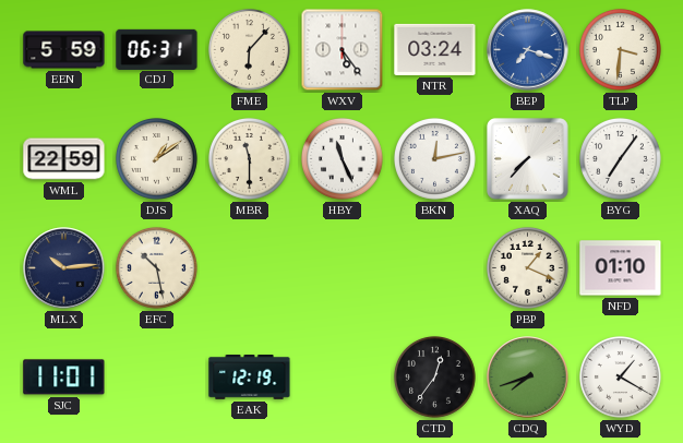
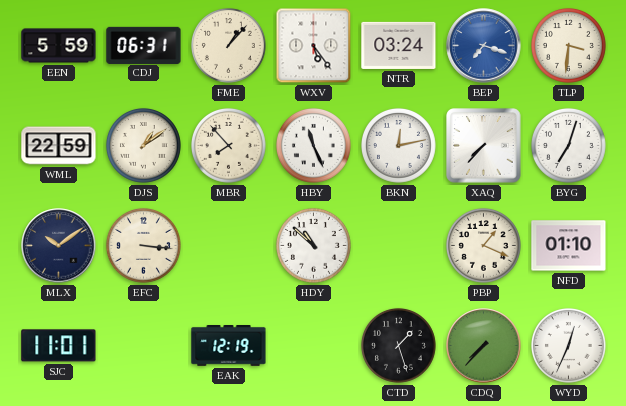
FME: 6:07 -> 1:07
MBR: 11:30 -> 7:53
BYG: 7:06 -> 7:03
MLX: 10:14 -> 10:09
EFC: 10:28 -> 3:16
HDY: none -> 10:52
CTD: 12:36 -> 1:27
CDQ: 7:42 -> 7:37
WYD: 1:20 -> 12:34
